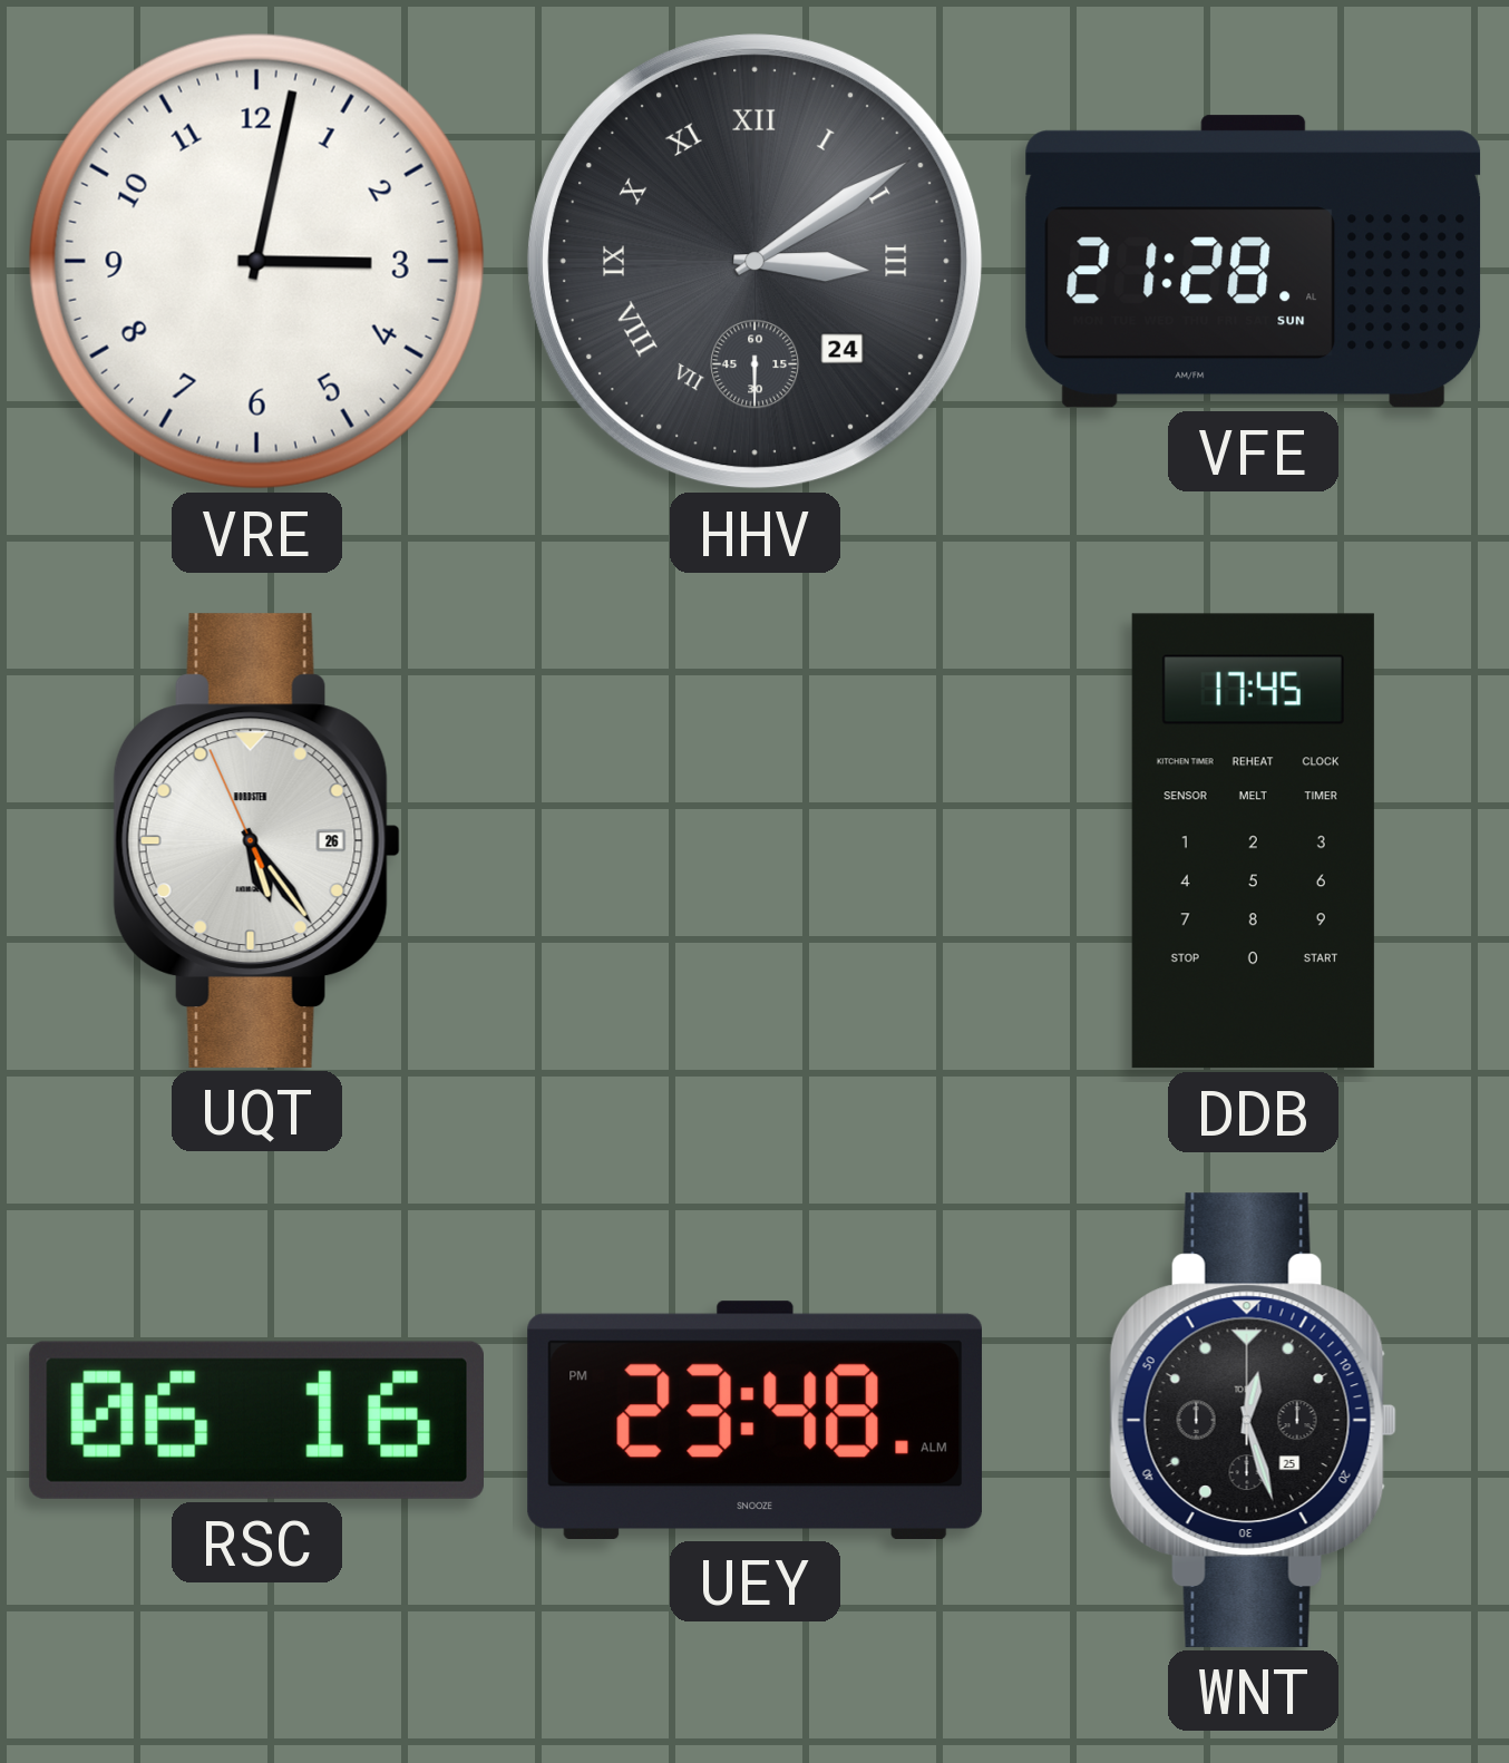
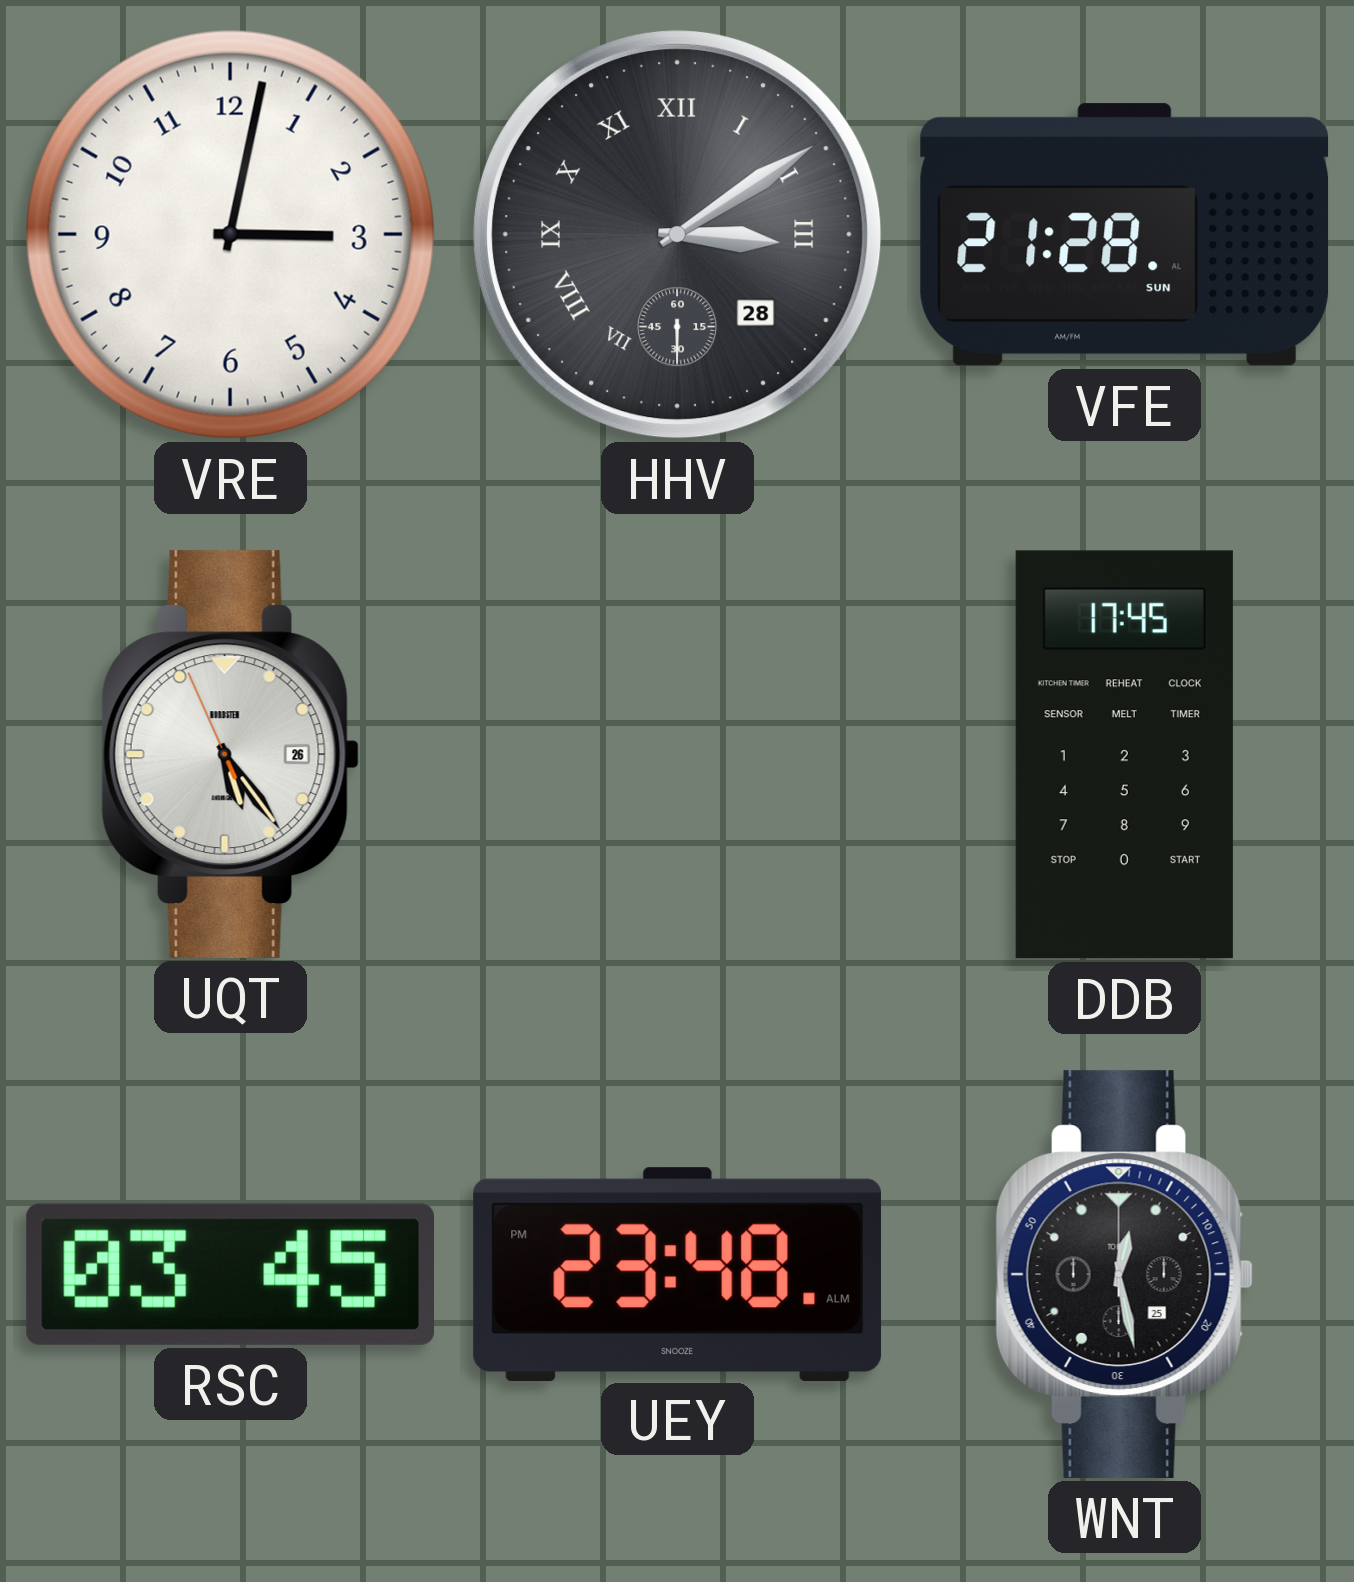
HHV date: 24 -> 28
RSC: 06:16 -> 03:45
WNT: 12:27 -> 12:28
